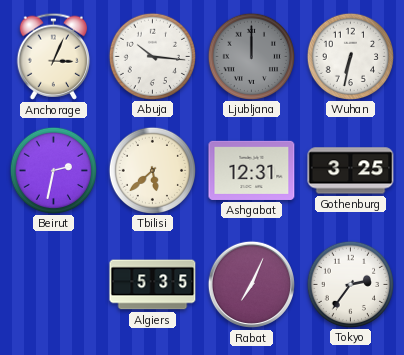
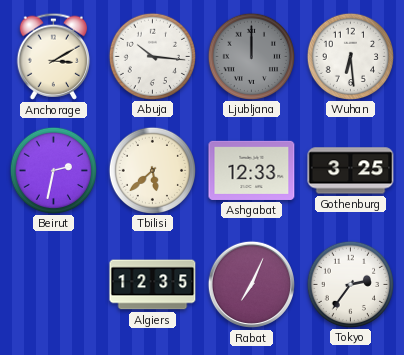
Anchorage: 3:04 -> 3:10
Wuhan: 6:32 -> 6:29
Ashgabat: 12:31 -> 12:33
Algiers: 5:35 -> 12:35
